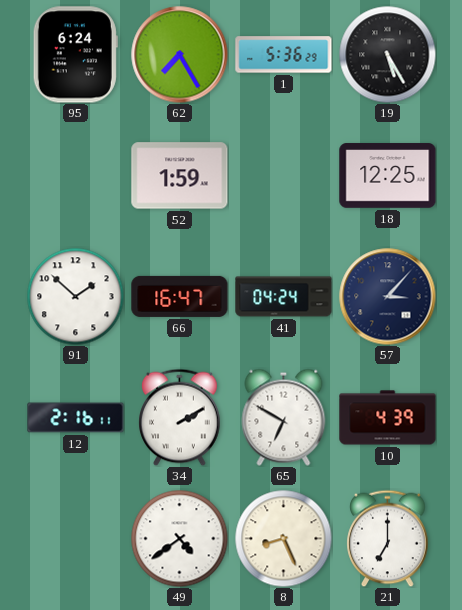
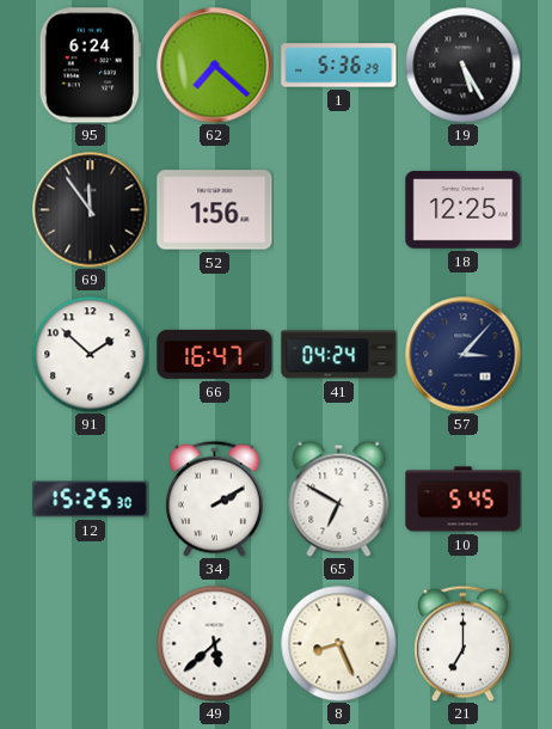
62: 7:25 -> 7:22
69: none -> 11:54
52: 1:59 -> 1:56
12: 2:16 -> 15:25
10: 4:39 -> 5:45
49: 4:39 -> 5:38
